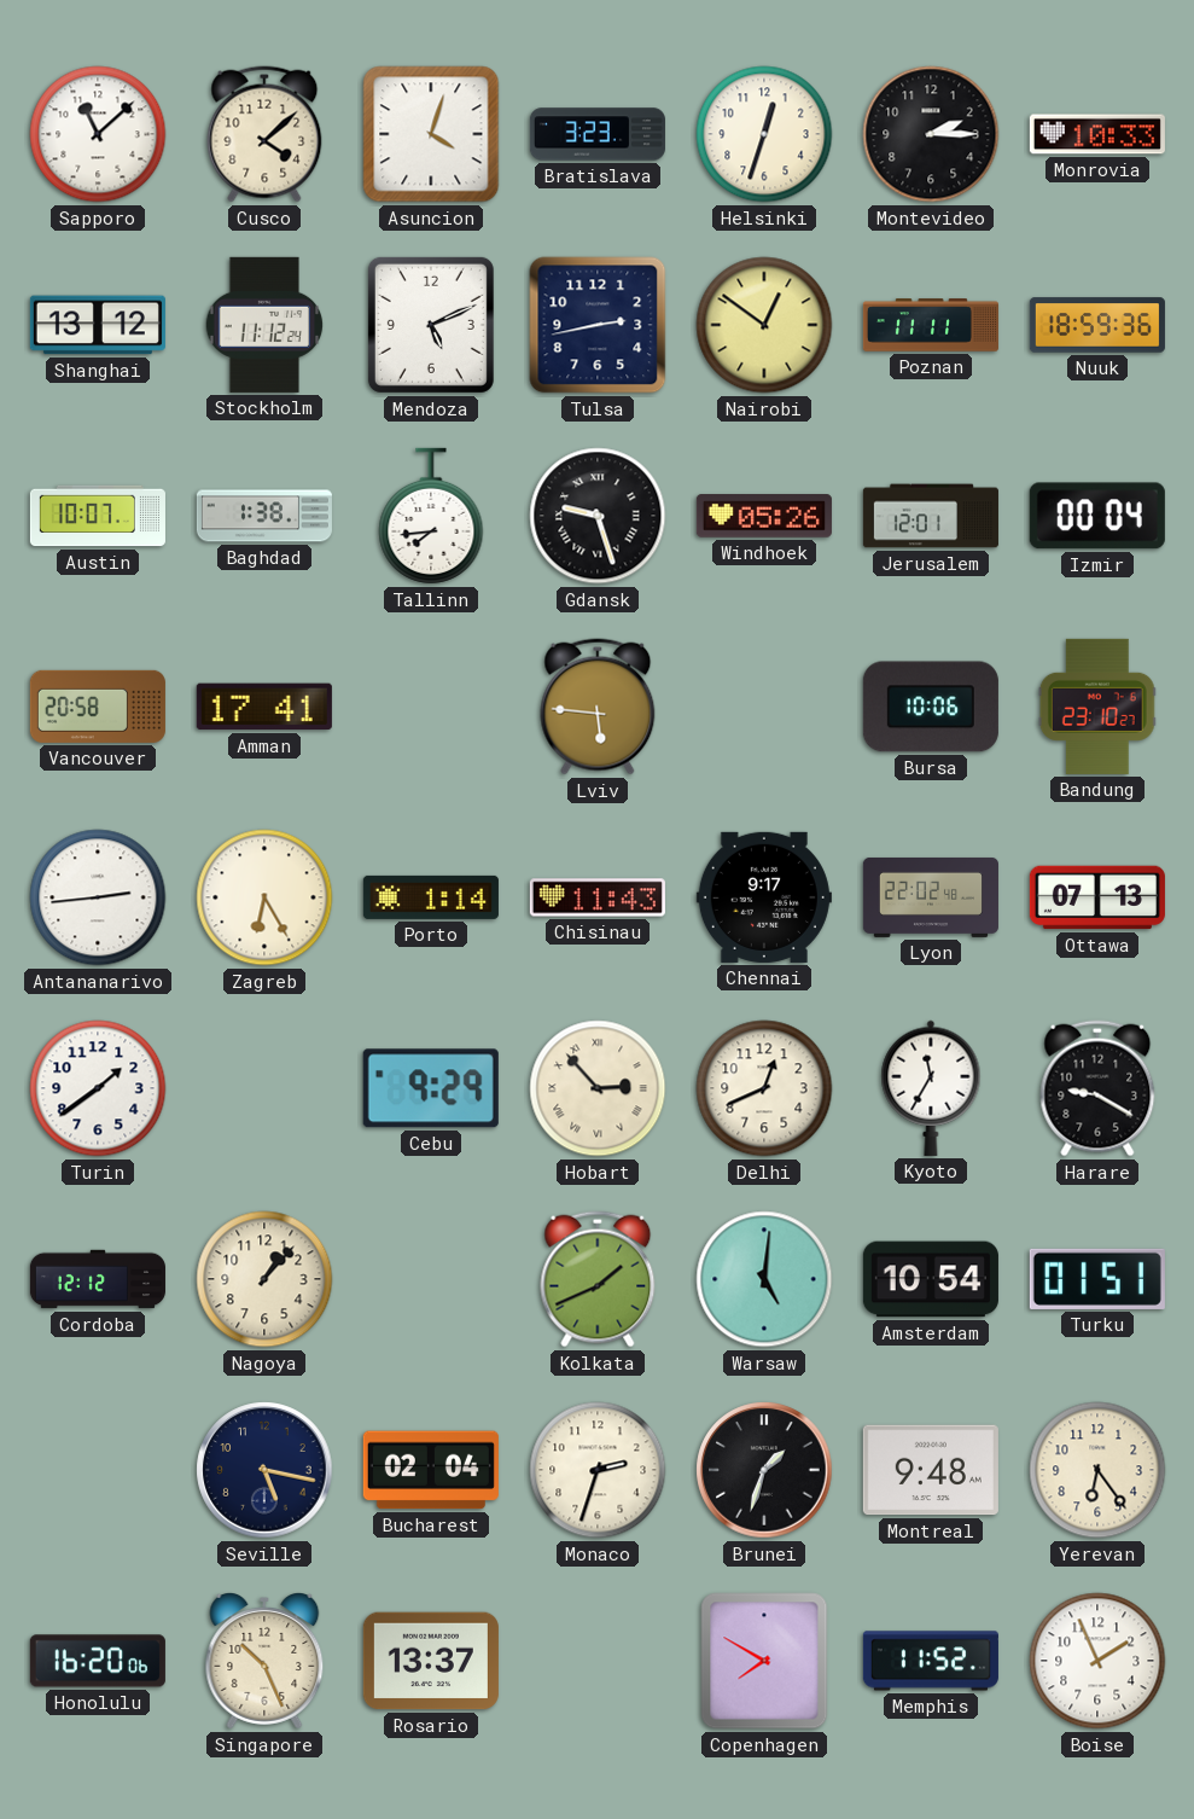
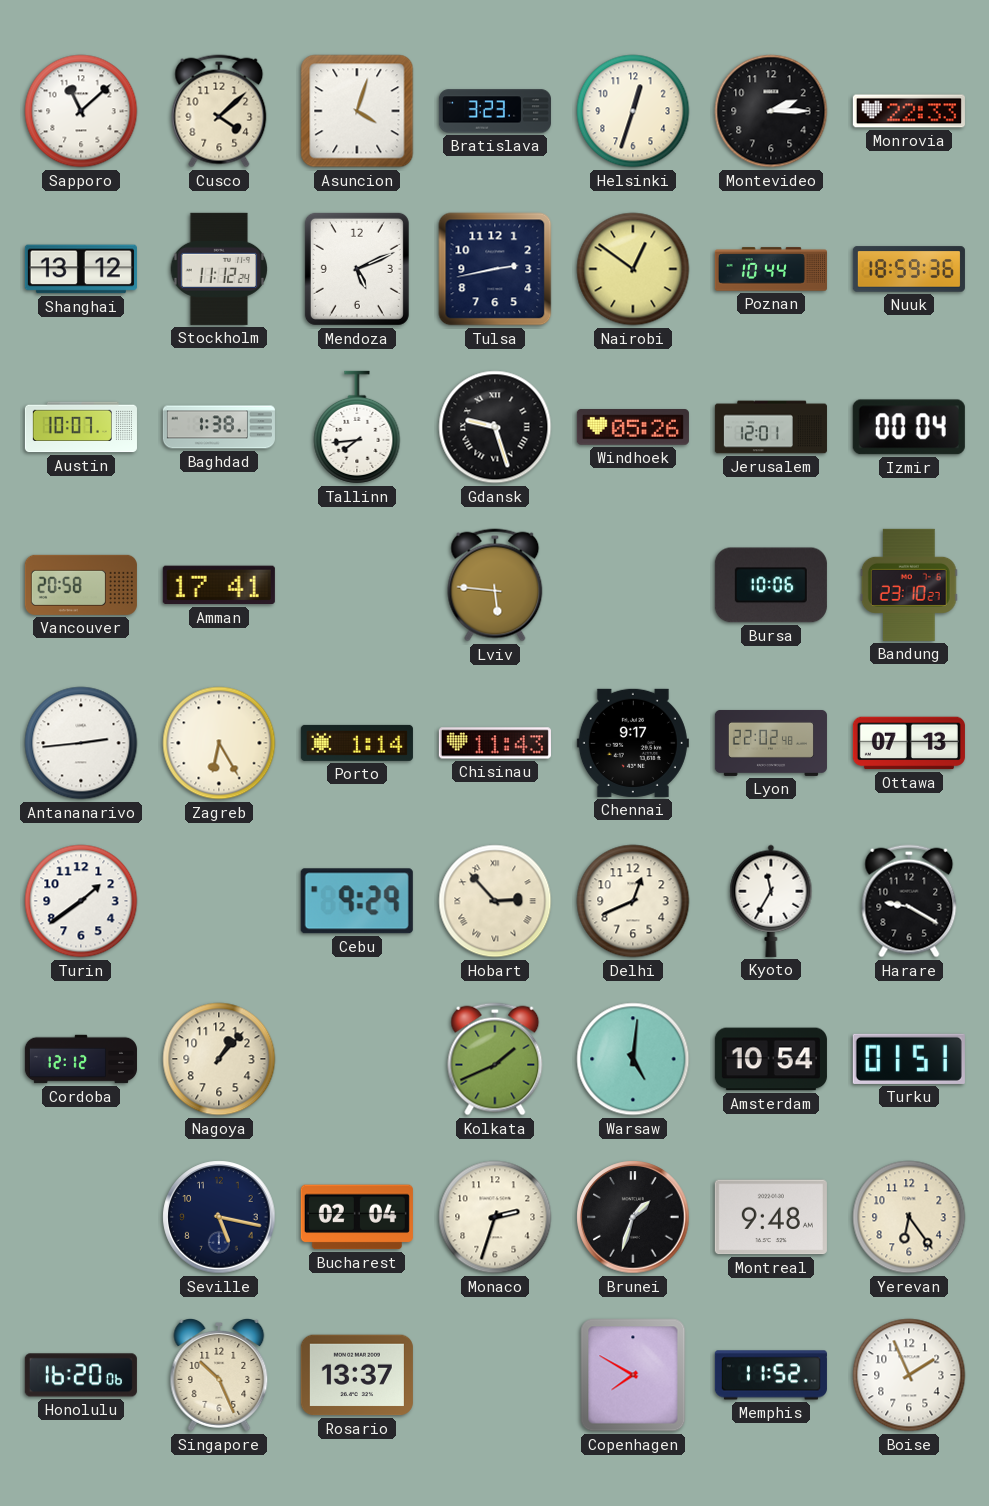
Monrovia: 10:33 -> 22:33
Poznan: 11:11 -> 10:44
